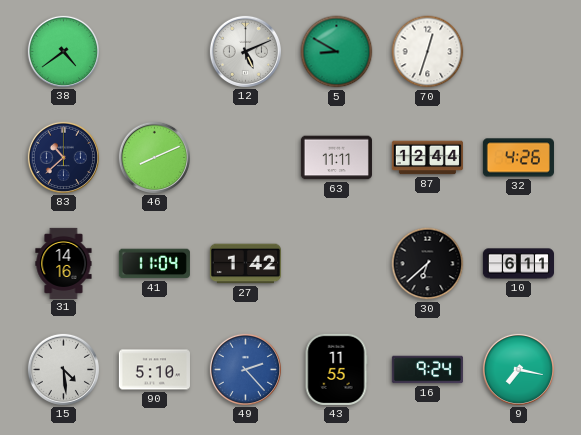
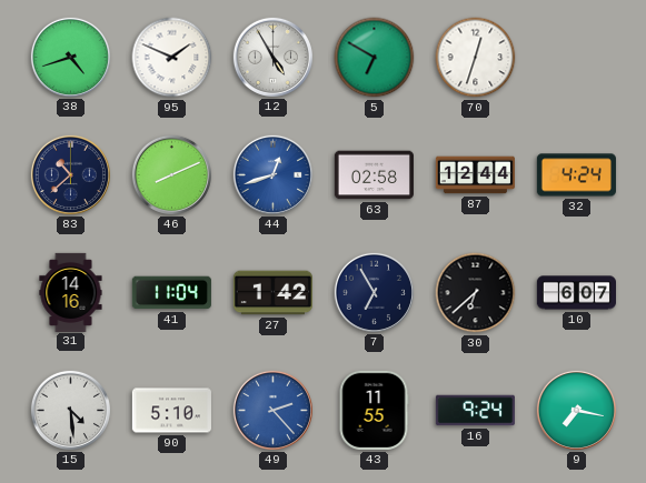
38: 4:39 -> 4:42
95: none -> 1:49
12: 5:11 -> 4:55
5: 8:50 -> 6:50
44: none -> 12:42
63: 11:11 -> 02:58
32: 4:26 -> 4:24
7: none -> 6:55
10: 6:11 -> 6:07
